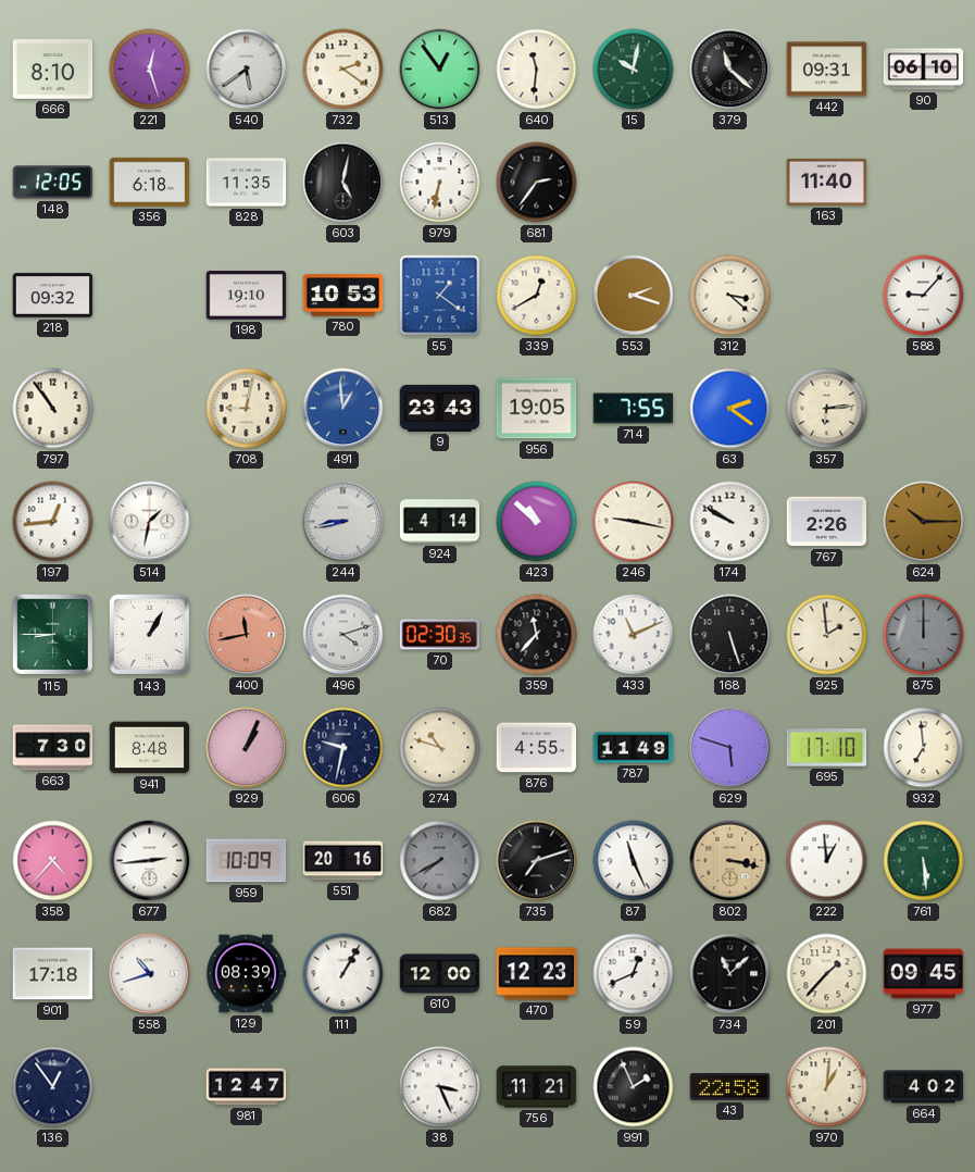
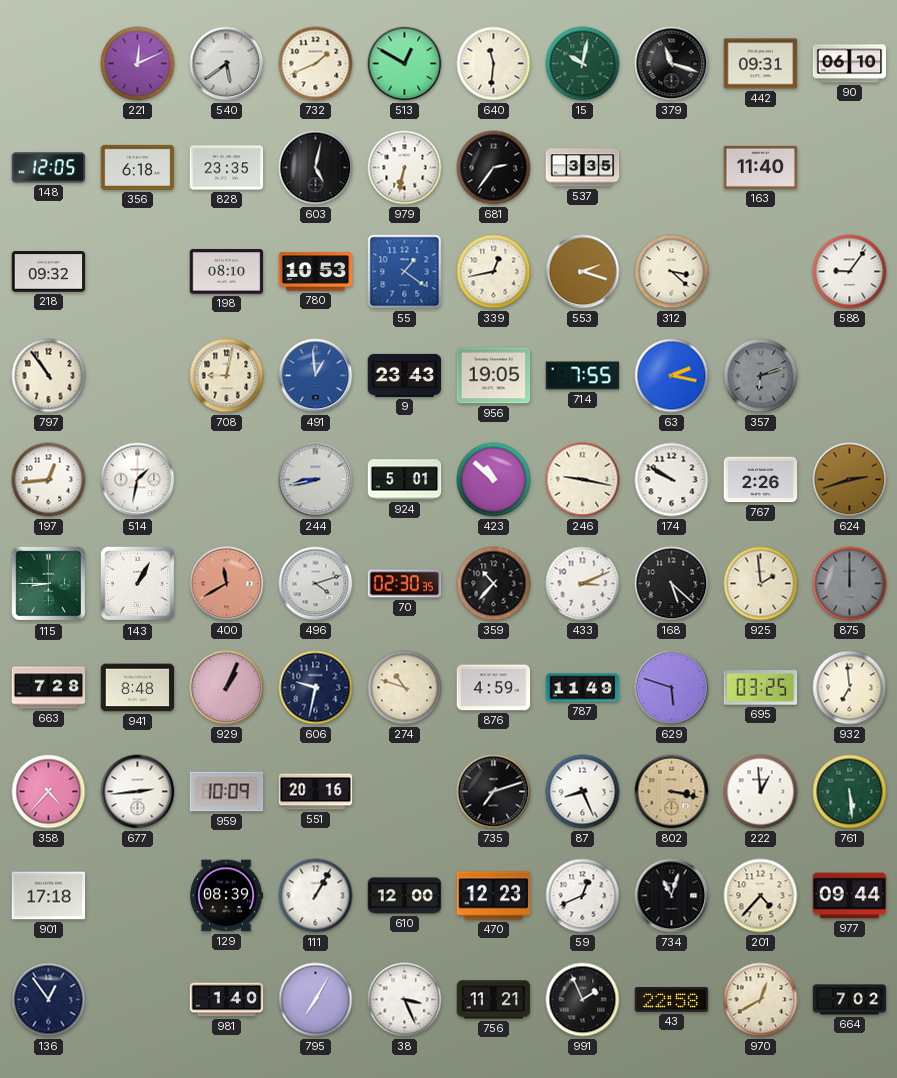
666: 8:10 -> none
221: 12:27 -> 12:11
732: 2:21 -> 1:41
513: 12:54 -> 12:50
379: 11:22 -> 11:18
828: 11:35 -> 23:35
537: none -> 3:35
198: 19:10 -> 08:10
339: 12:40 -> 12:43
588: 9:07 -> 9:06
63: 2:21 -> 2:17
357: 6:14 -> 6:12
357 dial: cream -> grey
924: 4:14 -> 5:01
624: 10:15 -> 2:42
400: 11:43 -> 11:40
359: 11:37 -> 10:37
433: 11:11 -> 3:11
168: 5:27 -> 5:22
663: 7:30 -> 7:28
876: 4:55 -> 4:59
695: 17:10 -> 03:25
682: 7:40 -> none
87: 11:26 -> 8:26
558: 10:42 -> none
734: 11:08 -> 11:03
201: 1:37 -> 4:37
977: 09:45 -> 09:44
981: 12:47 -> 1:40
795: none -> 7:05
970: 1:01 -> 12:40
664: 4:02 -> 7:02
